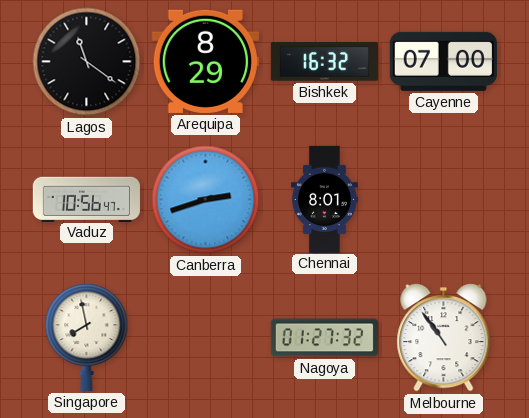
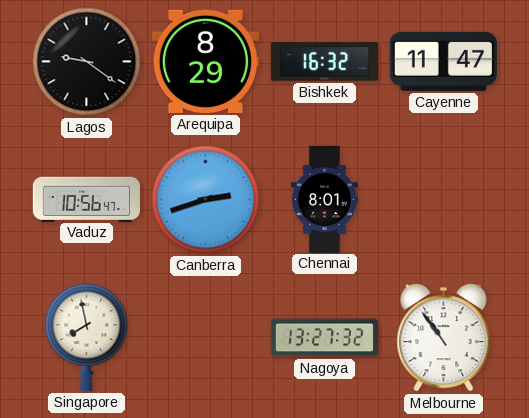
Lagos: 11:21 -> 9:21
Cayenne: 07:00 -> 11:47
Nagoya: 01:27 -> 13:27
